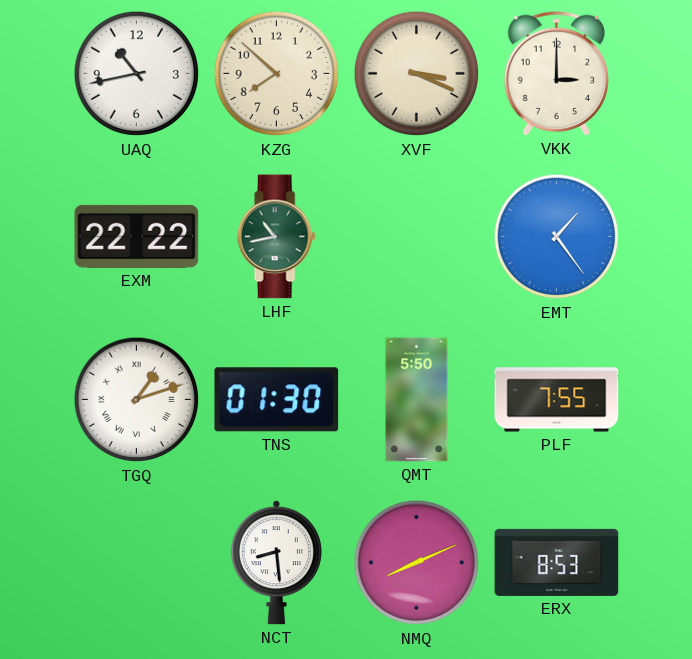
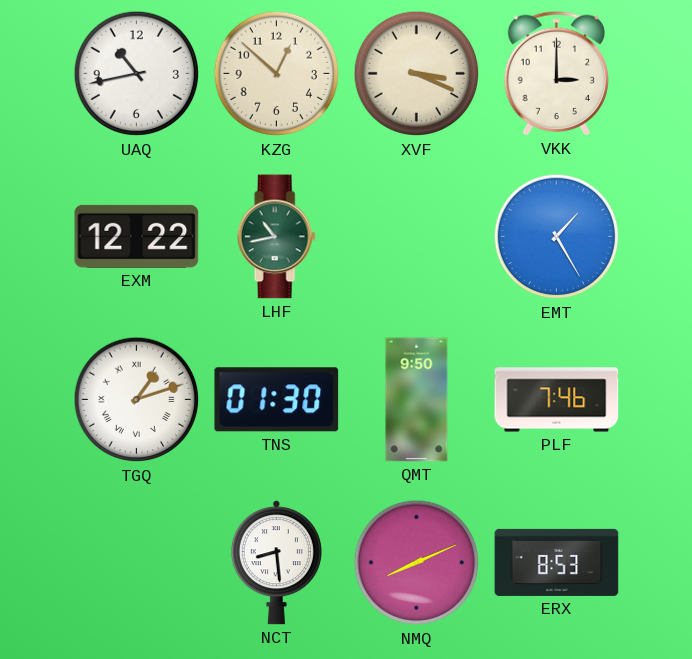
KZG: 7:52 -> 12:52
EXM: 22:22 -> 12:22
EMT: 1:24 -> 1:25
QMT: 5:50 -> 9:50
PLF: 7:55 -> 7:46
